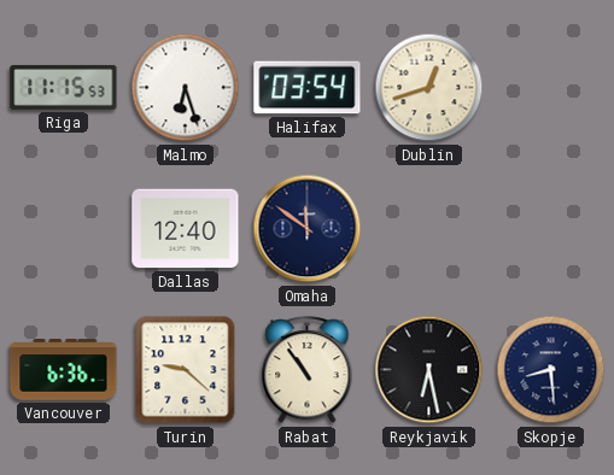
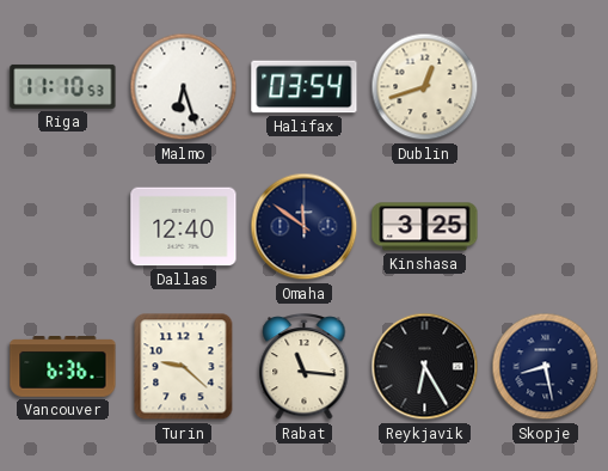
Riga: 11:15 -> 11:10
Kinshasa: none -> 3:25
Rabat: 10:54 -> 11:16
Reykjavik: 6:28 -> 6:25
Skopje: 8:29 -> 8:28
